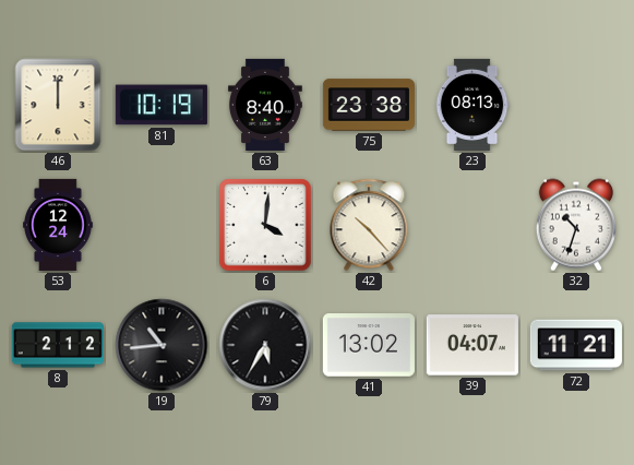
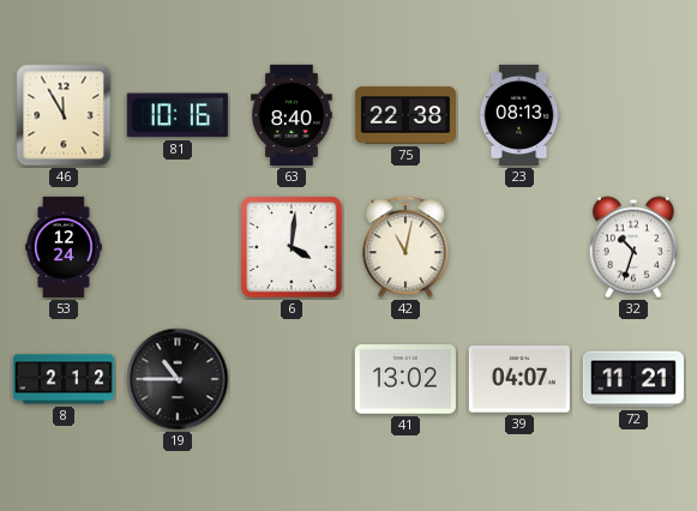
46: 12:00 -> 11:55
81: 10:19 -> 10:16
75: 23:38 -> 22:38
42: 10:23 -> 11:02
19: 10:44 -> 10:45
79: 5:35 -> none
